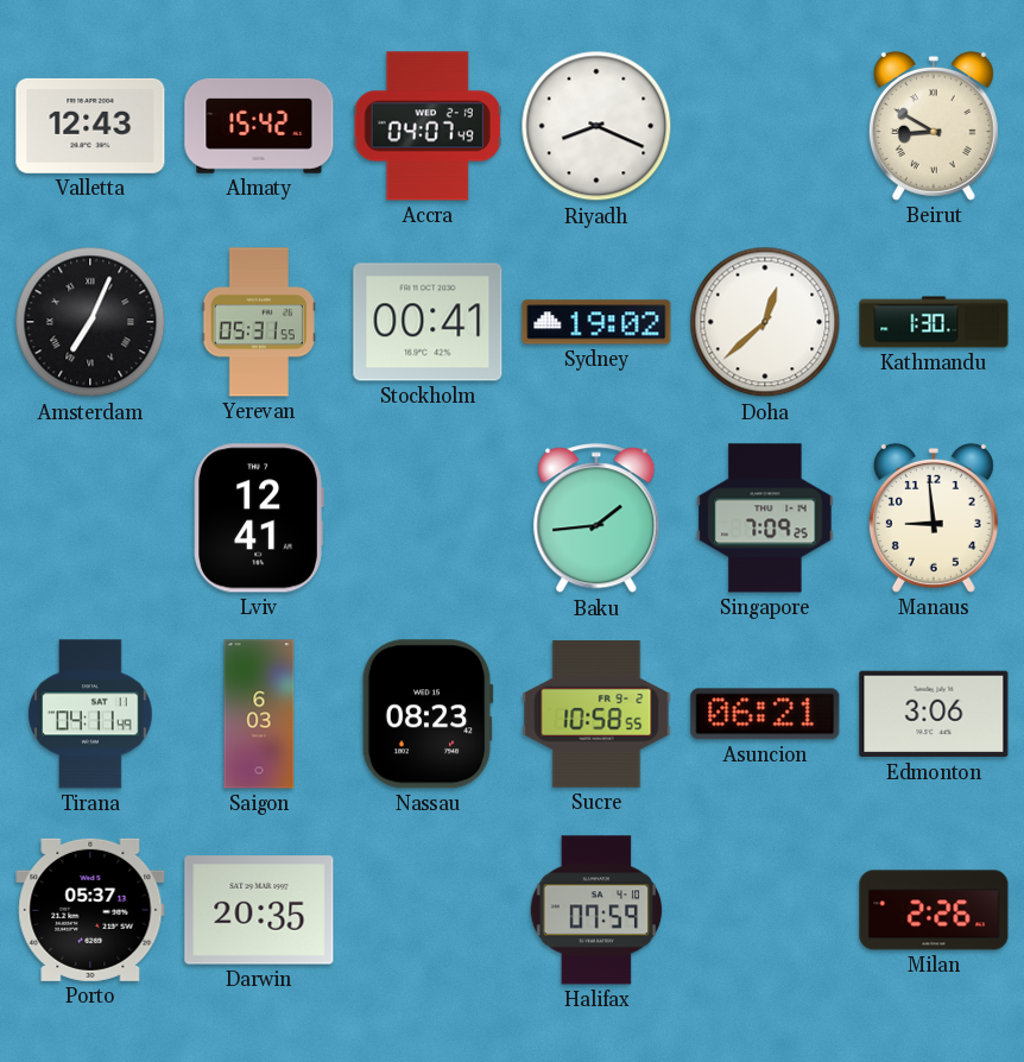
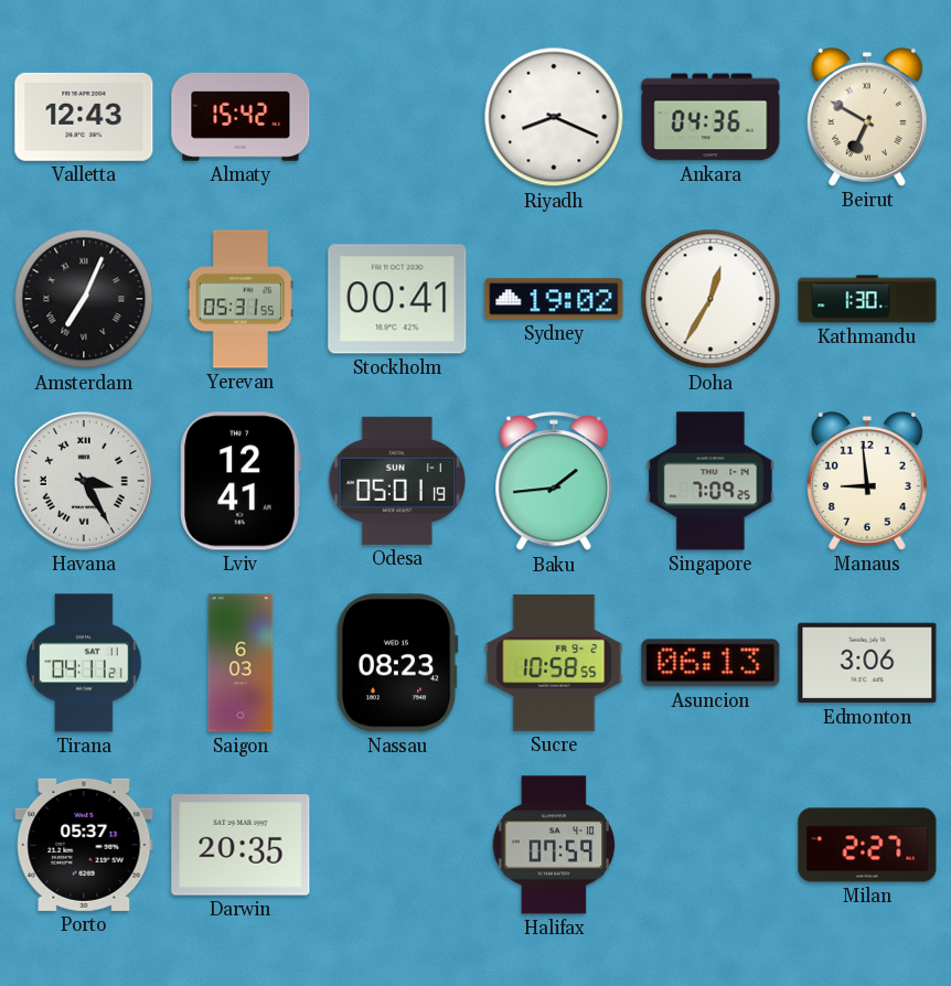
Accra: 04:07 -> none
Ankara: none -> 04:36
Beirut: 8:50 -> 6:50
Doha: 12:38 -> 12:35
Havana: none -> 3:25
Odesa: none -> 05:01
Tirana: 04:11:49 -> 04:11:21
Asuncion: 06:21 -> 06:13
Milan: 2:26 -> 2:27
